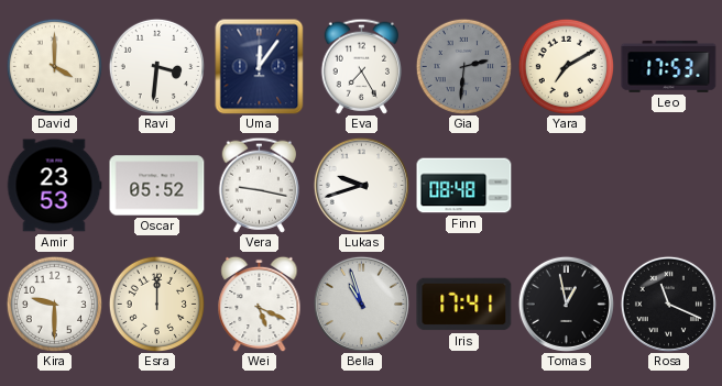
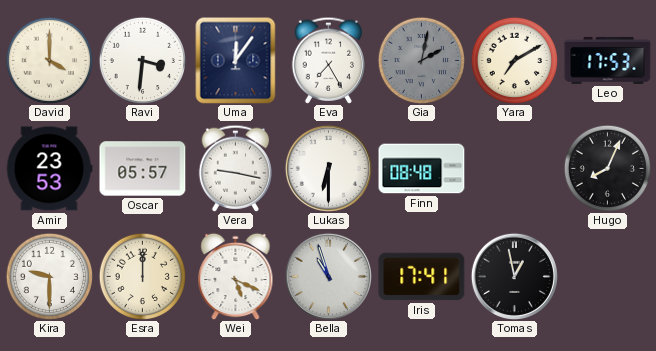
Gia: 2:31 -> 2:02
Oscar: 05:52 -> 05:57
Lukas: 9:42 -> 6:30
Hugo: none -> 8:04
Rosa: 11:19 -> none
